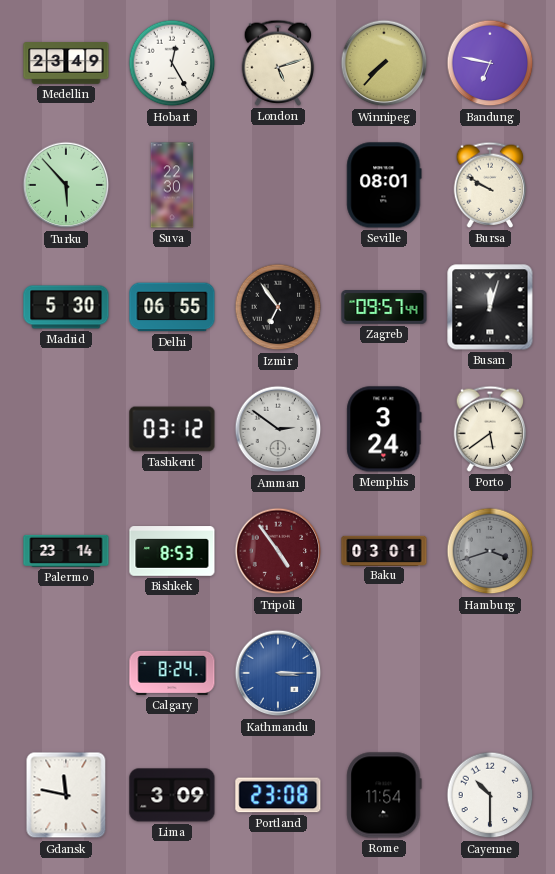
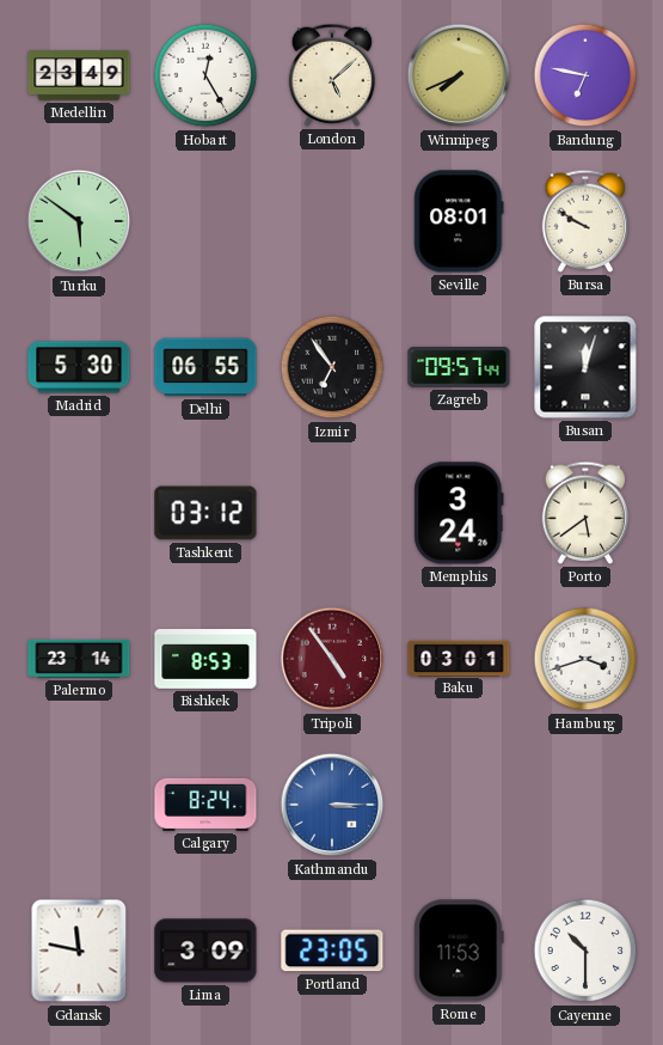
London: 5:12 -> 5:08
Winnipeg: 7:37 -> 7:41
Turku: 5:53 -> 5:51
Suva: 22:30 -> none
Amman: 2:51 -> none
Hamburg dial: grey -> white
Portland: 23:08 -> 23:05
Rome: 11:54 -> 11:53
